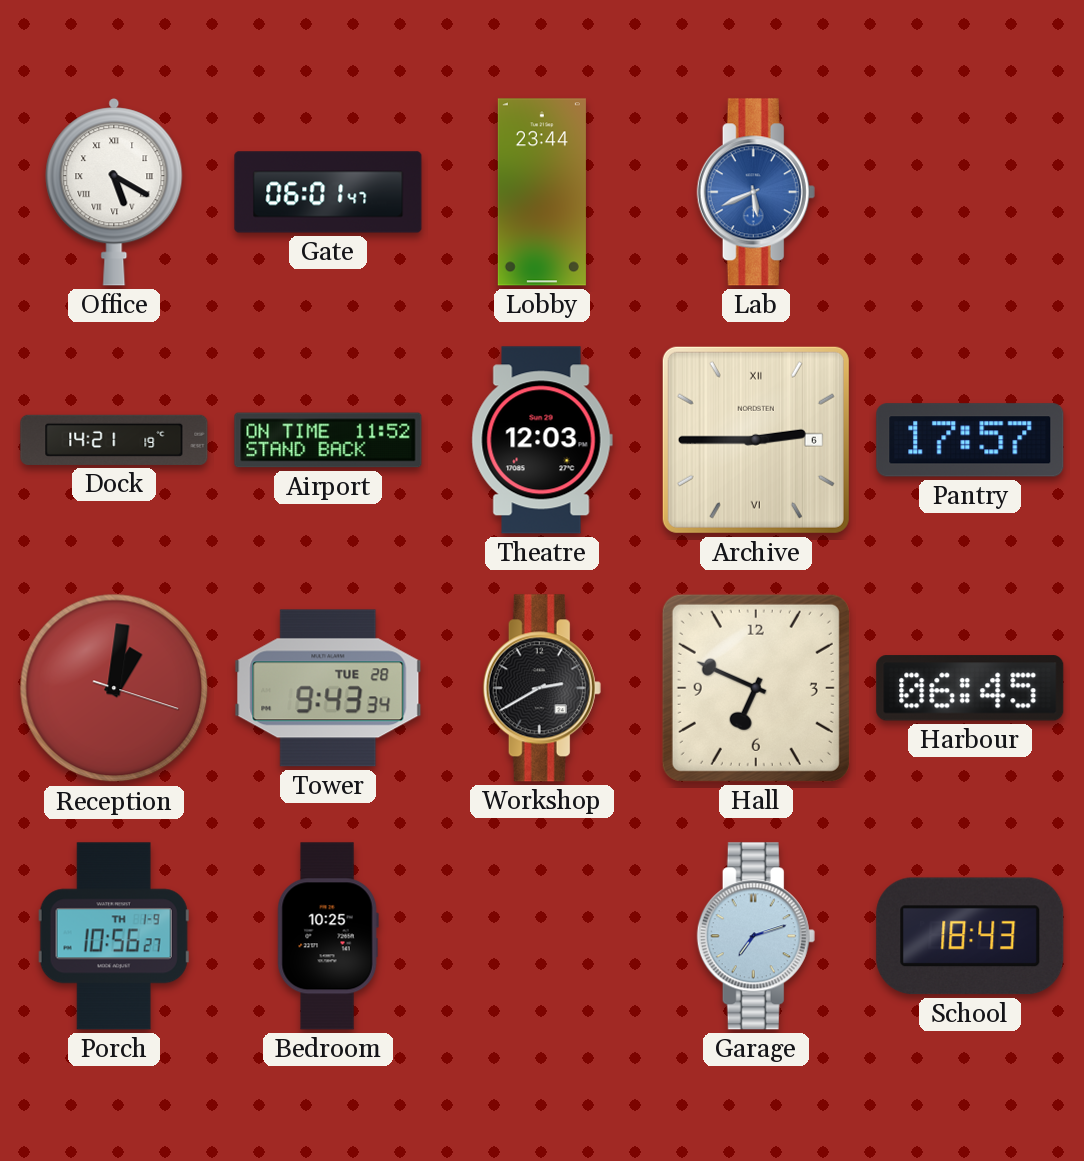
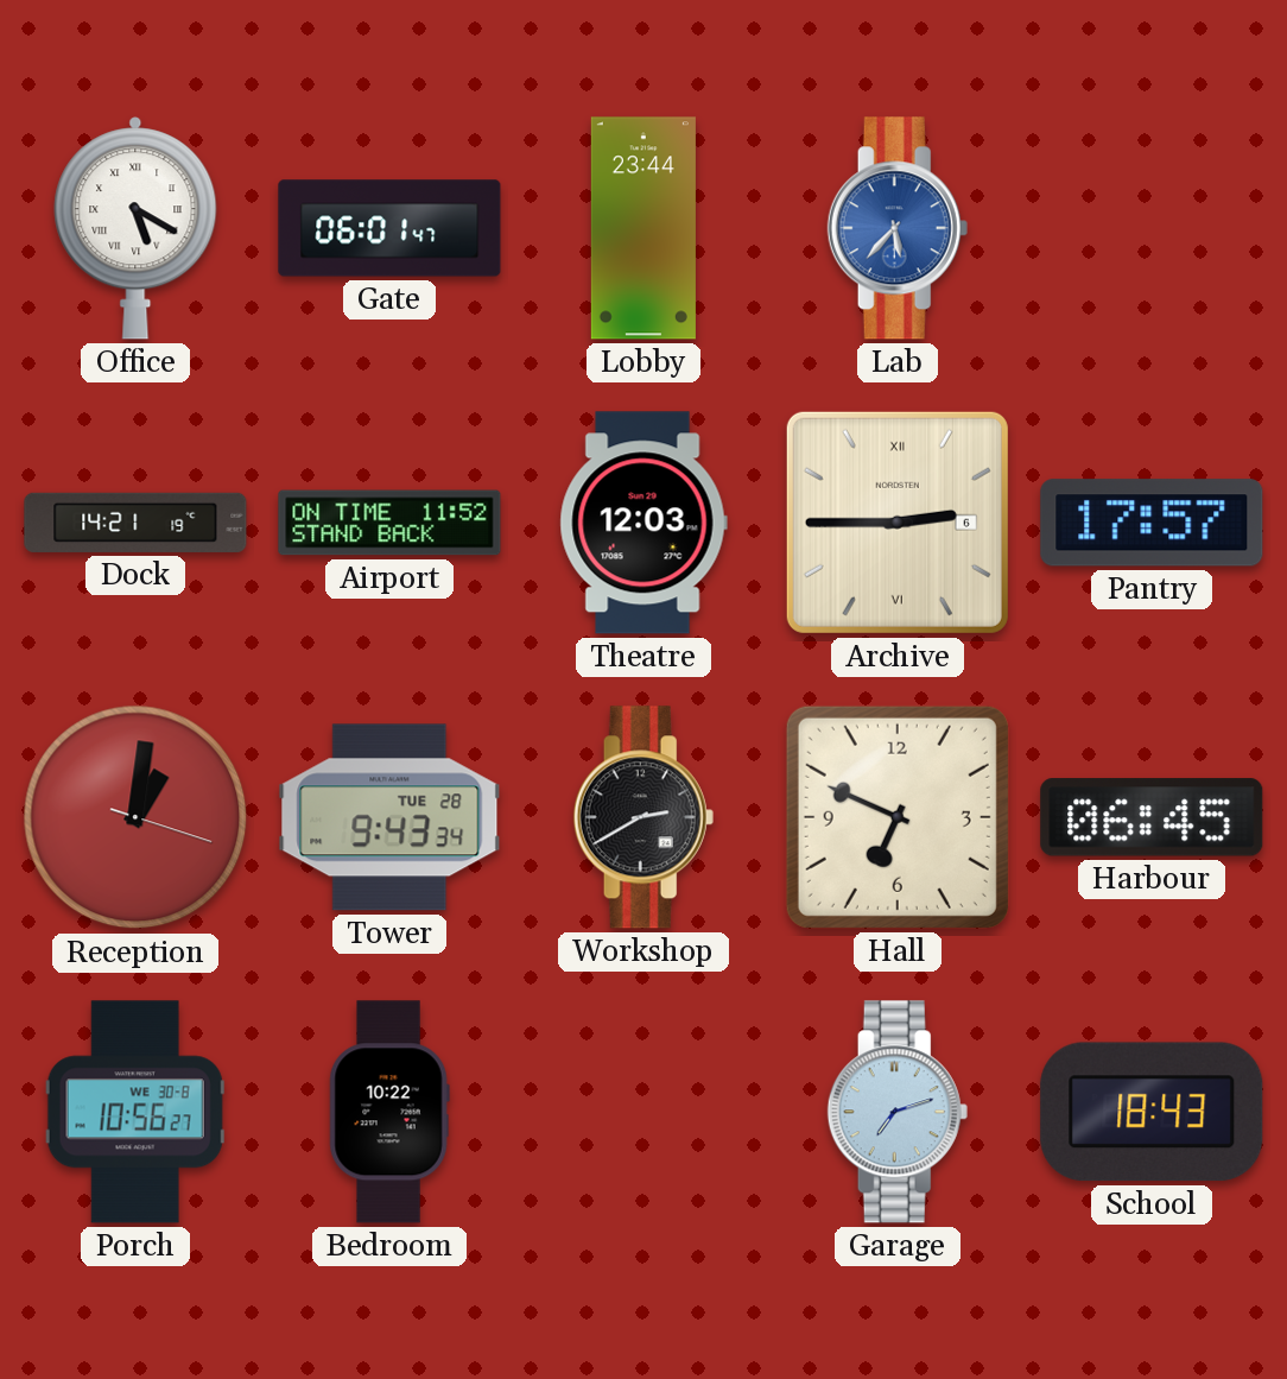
Lab: 5:41 -> 5:37
Porch date: TH 1-9 -> WE 30-8
Bedroom: 10:25 -> 10:22
